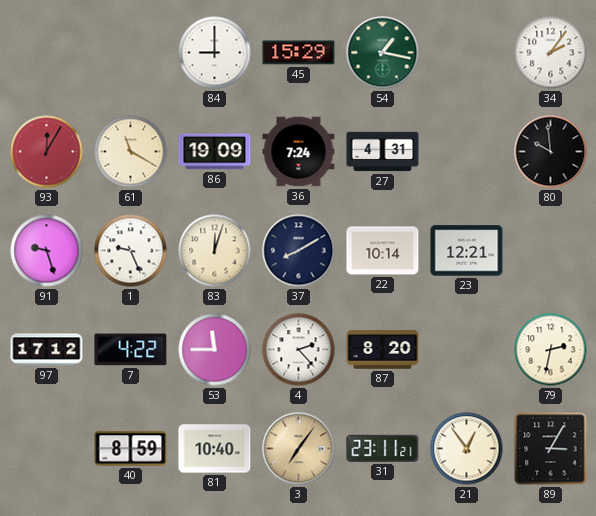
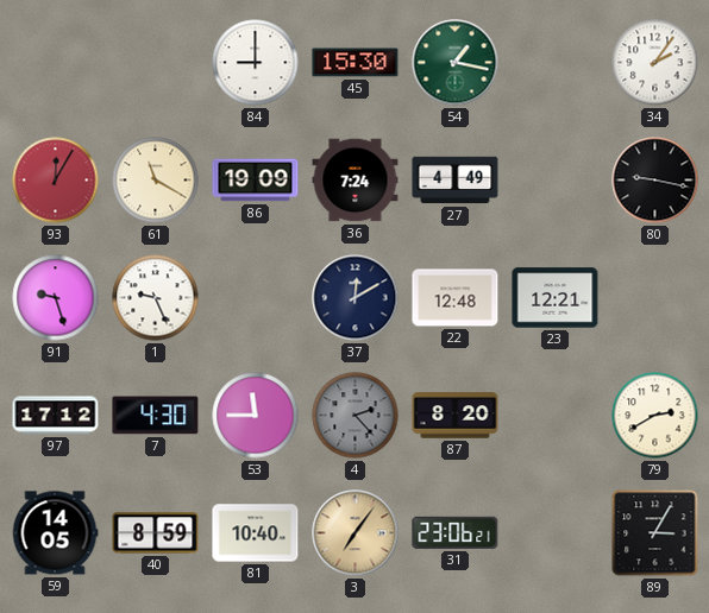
45: 15:29 -> 15:30
27: 4:31 -> 4:49
80: 9:59 -> 9:17
83: 12:03 -> none
37: 8:10 -> 12:10
22: 10:14 -> 12:48
7: 4:22 -> 4:30
4 dial: white -> grey
79: 2:32 -> 2:40
59: none -> 14:05
31: 23:11 -> 23:06
21: 12:54 -> none
